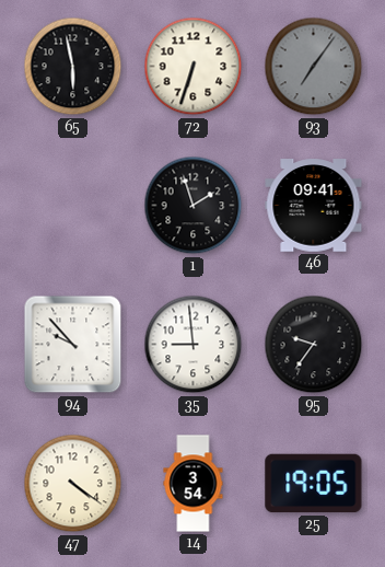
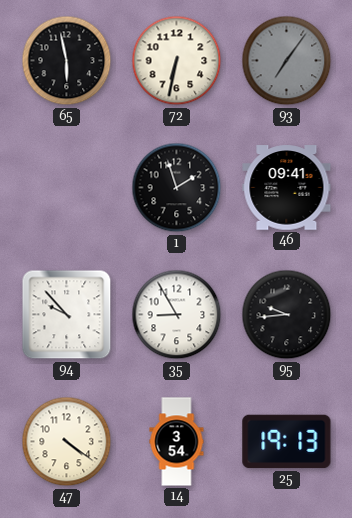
72: 6:33 -> 6:32
35: 8:59 -> 8:55
95: 9:36 -> 9:44
25: 19:05 -> 19:13
